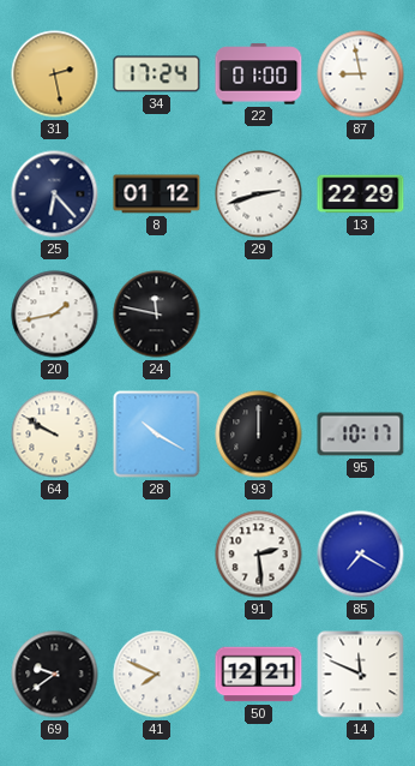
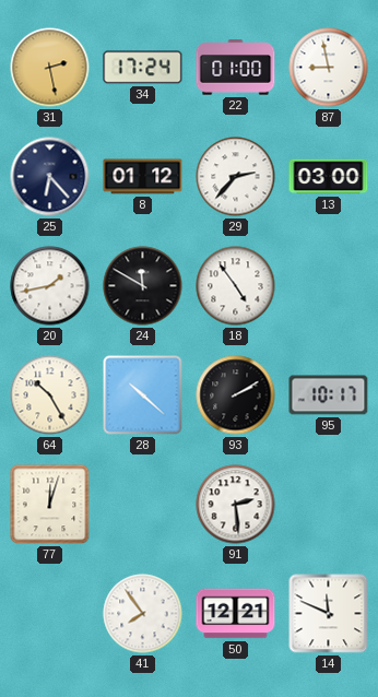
29: 2:42 -> 2:37
13: 22:29 -> 03:00
24: 11:47 -> 11:50
18: none -> 4:54
64: 9:50 -> 10:25
28: 10:20 -> 10:22
93: 12:00 -> 2:10
77: none -> 12:03
85: 7:20 -> none
69: 9:39 -> none
41: 7:49 -> 7:54
